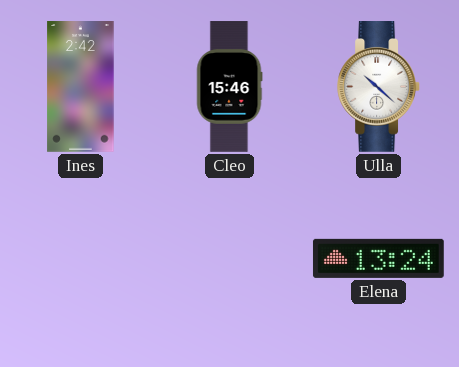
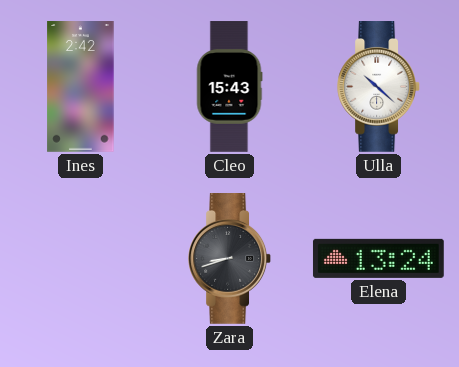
Cleo: 15:46 -> 15:43
Zara: none -> 8:42
